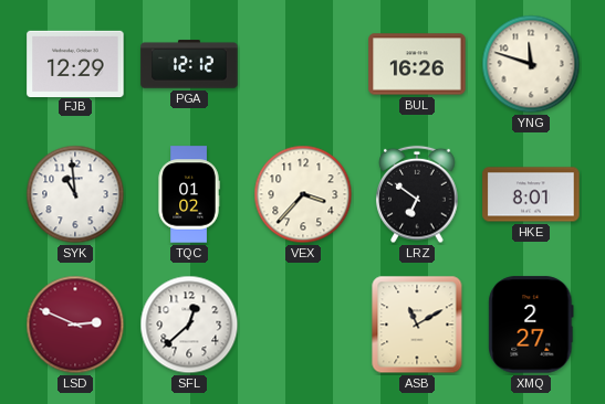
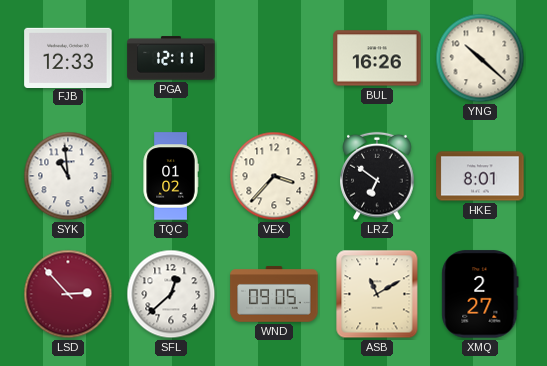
FJB: 12:29 -> 12:33
PGA: 12:12 -> 12:11
YNG: 11:48 -> 10:22
LSD: 2:49 -> 2:53
WND: none -> 09:05
